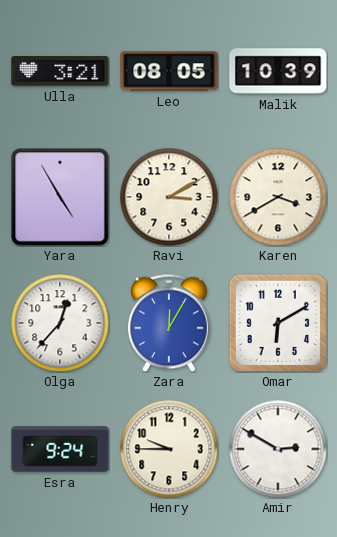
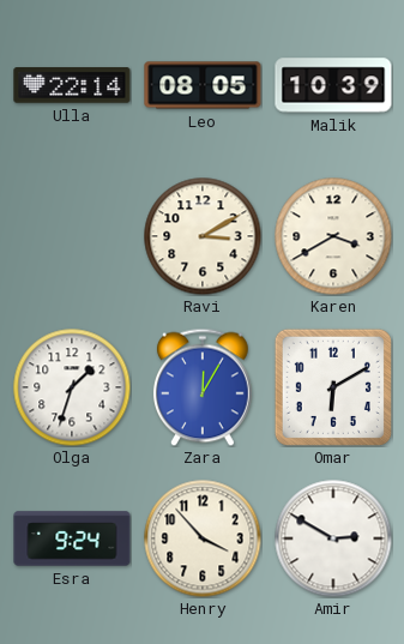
Ulla: 3:21 -> 22:14
Yara: 4:55 -> none
Olga: 12:37 -> 1:33
Henry: 9:45 -> 3:53
